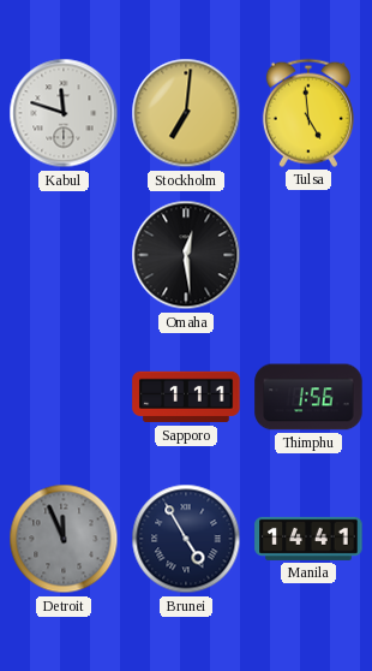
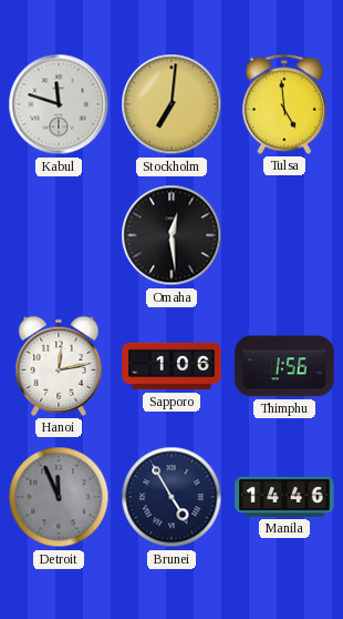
Hanoi: none -> 12:13
Sapporo: 1:11 -> 1:06
Manila: 14:41 -> 14:46
